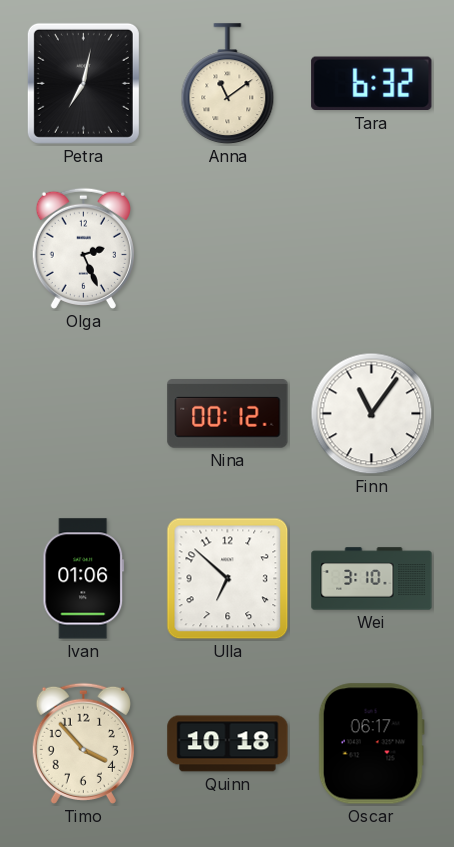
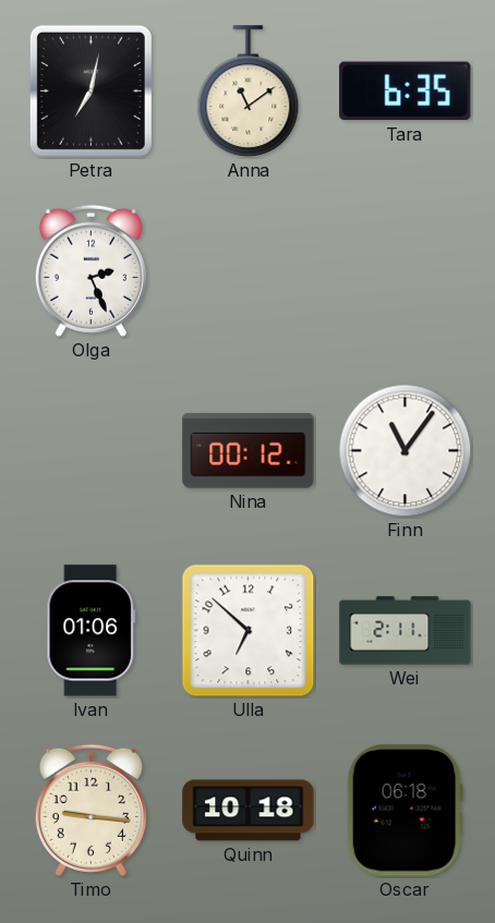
Tara: 6:32 -> 6:35
Wei: 3:10 -> 2:11
Timo: 3:53 -> 9:16
Oscar: 06:17 -> 06:18
